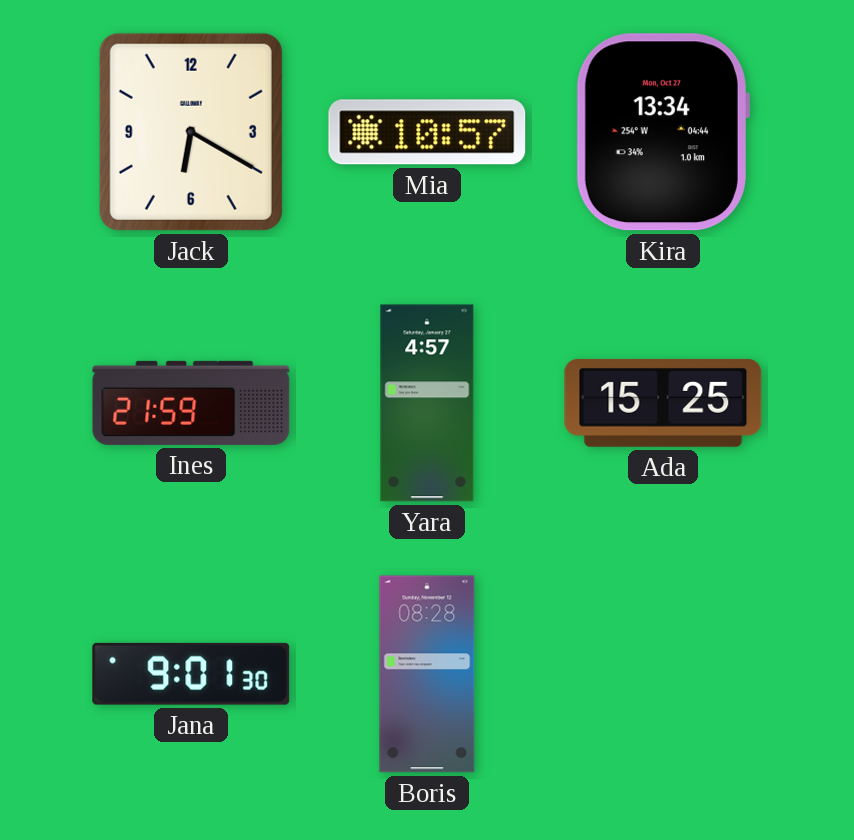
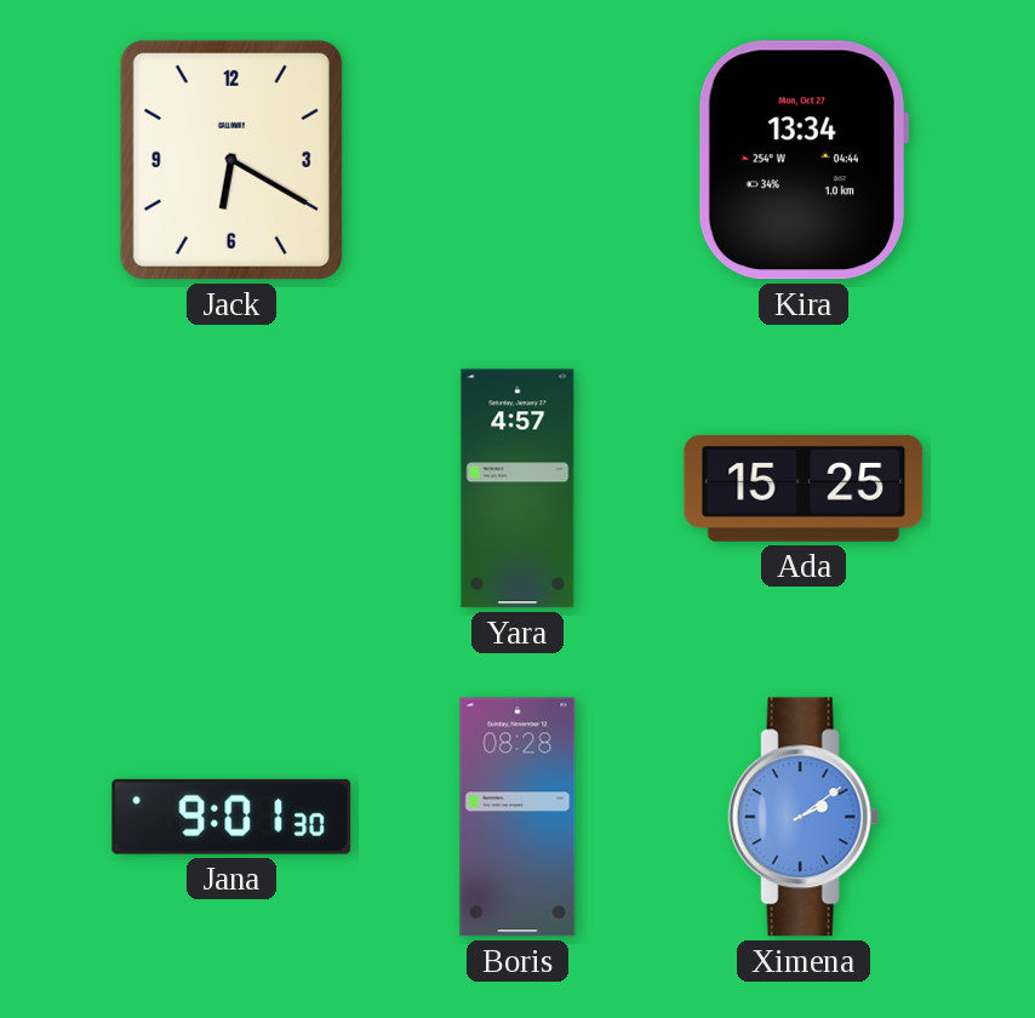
Mia: 10:57 -> none
Ines: 21:59 -> none
Ximena: none -> 2:09
